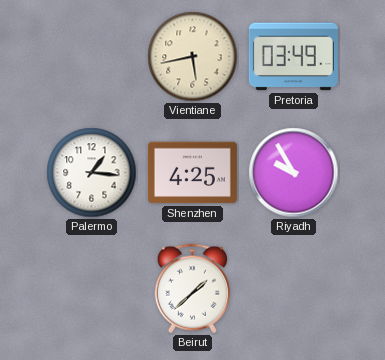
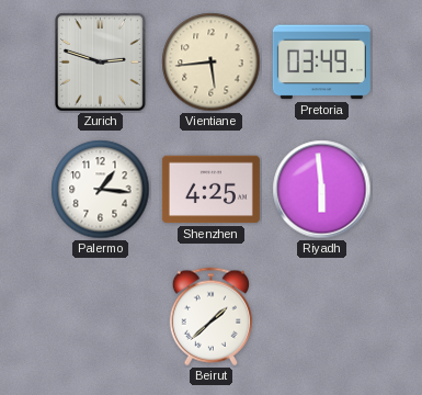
Zurich: none -> 2:48
Vientiane: 5:43 -> 5:44
Riyadh: 9:55 -> 5:59
